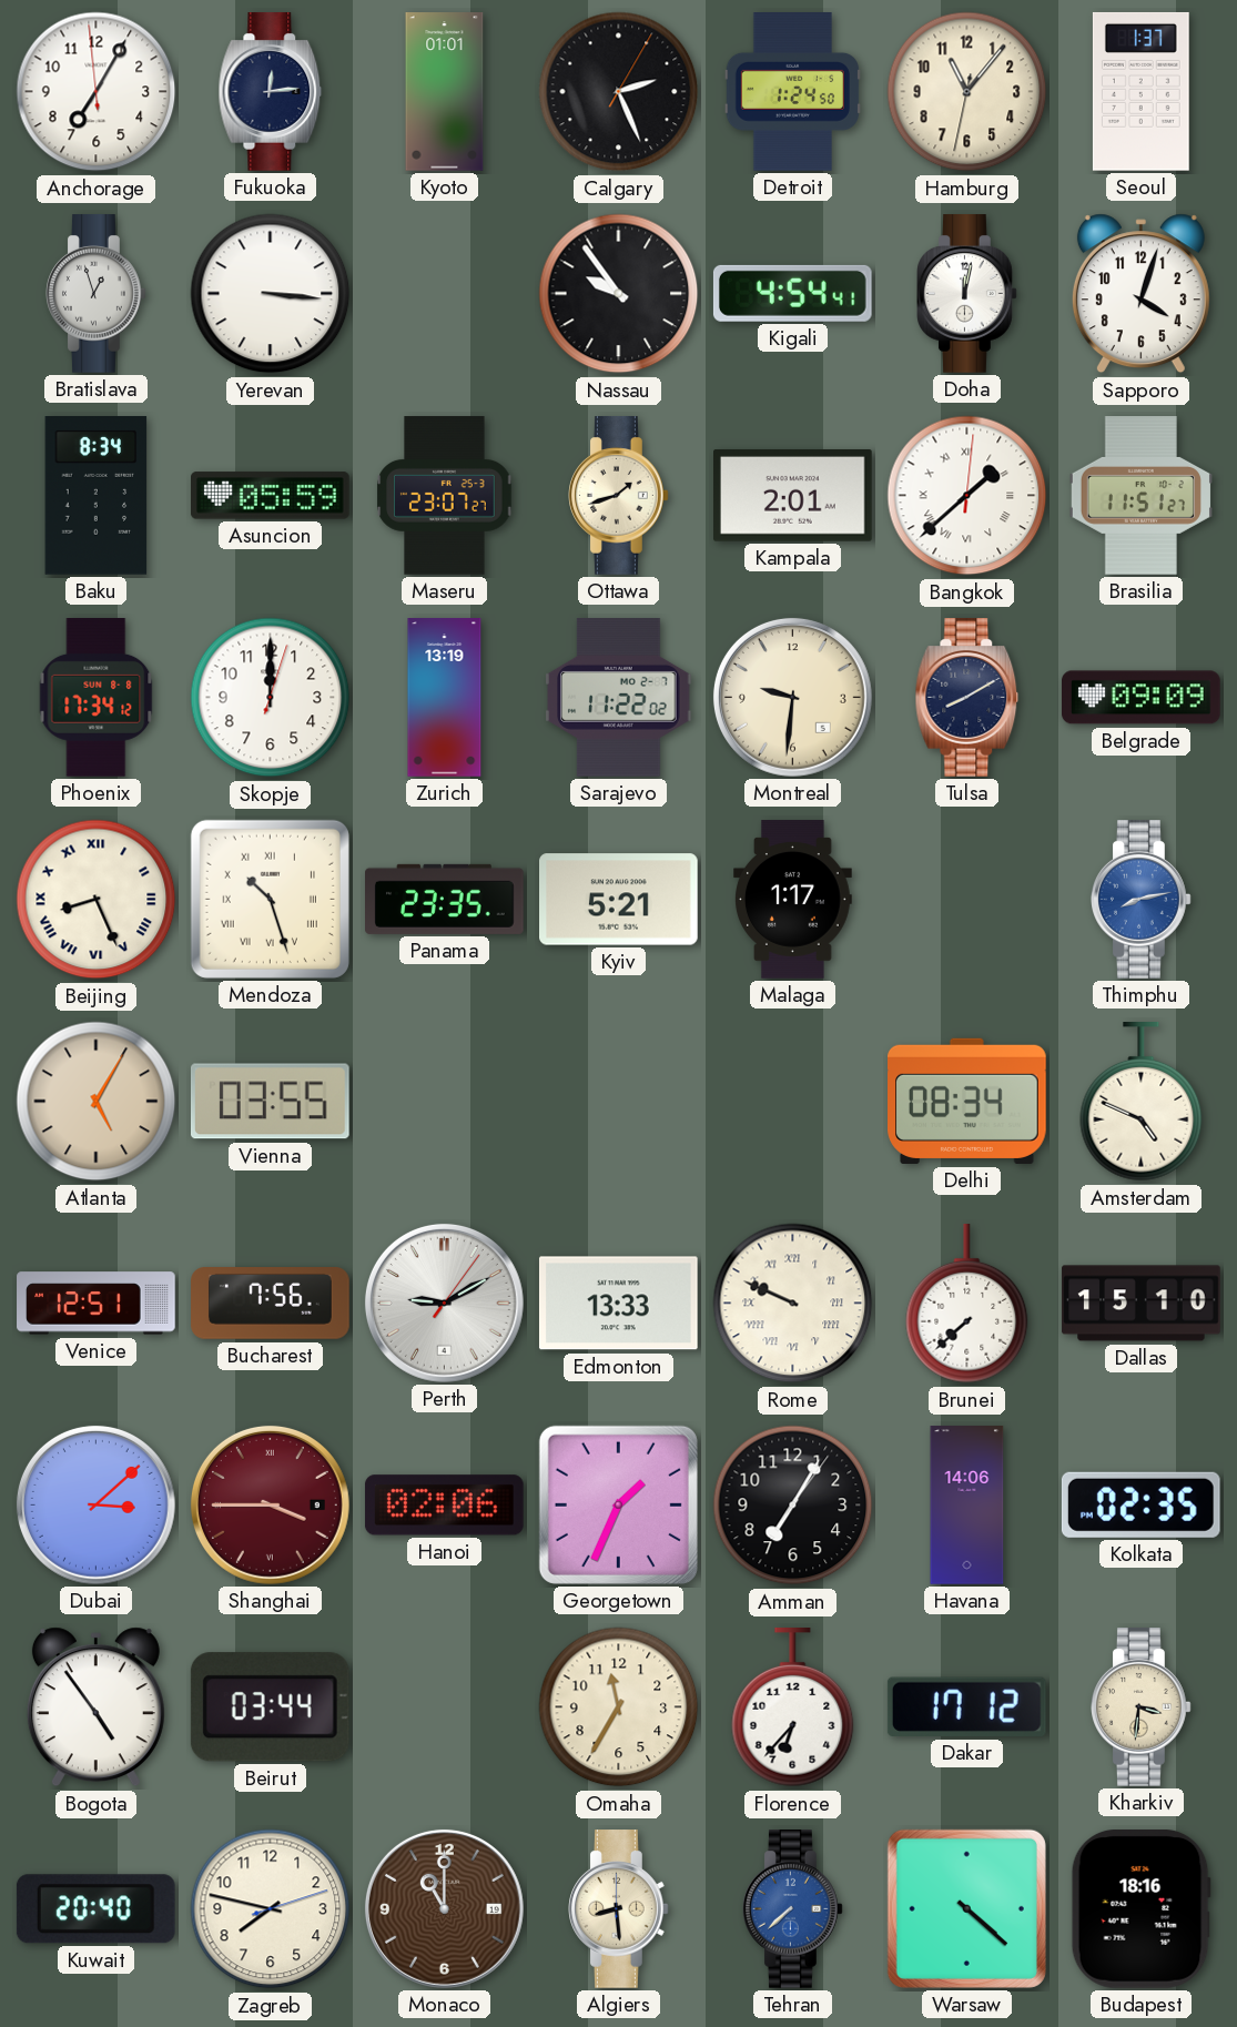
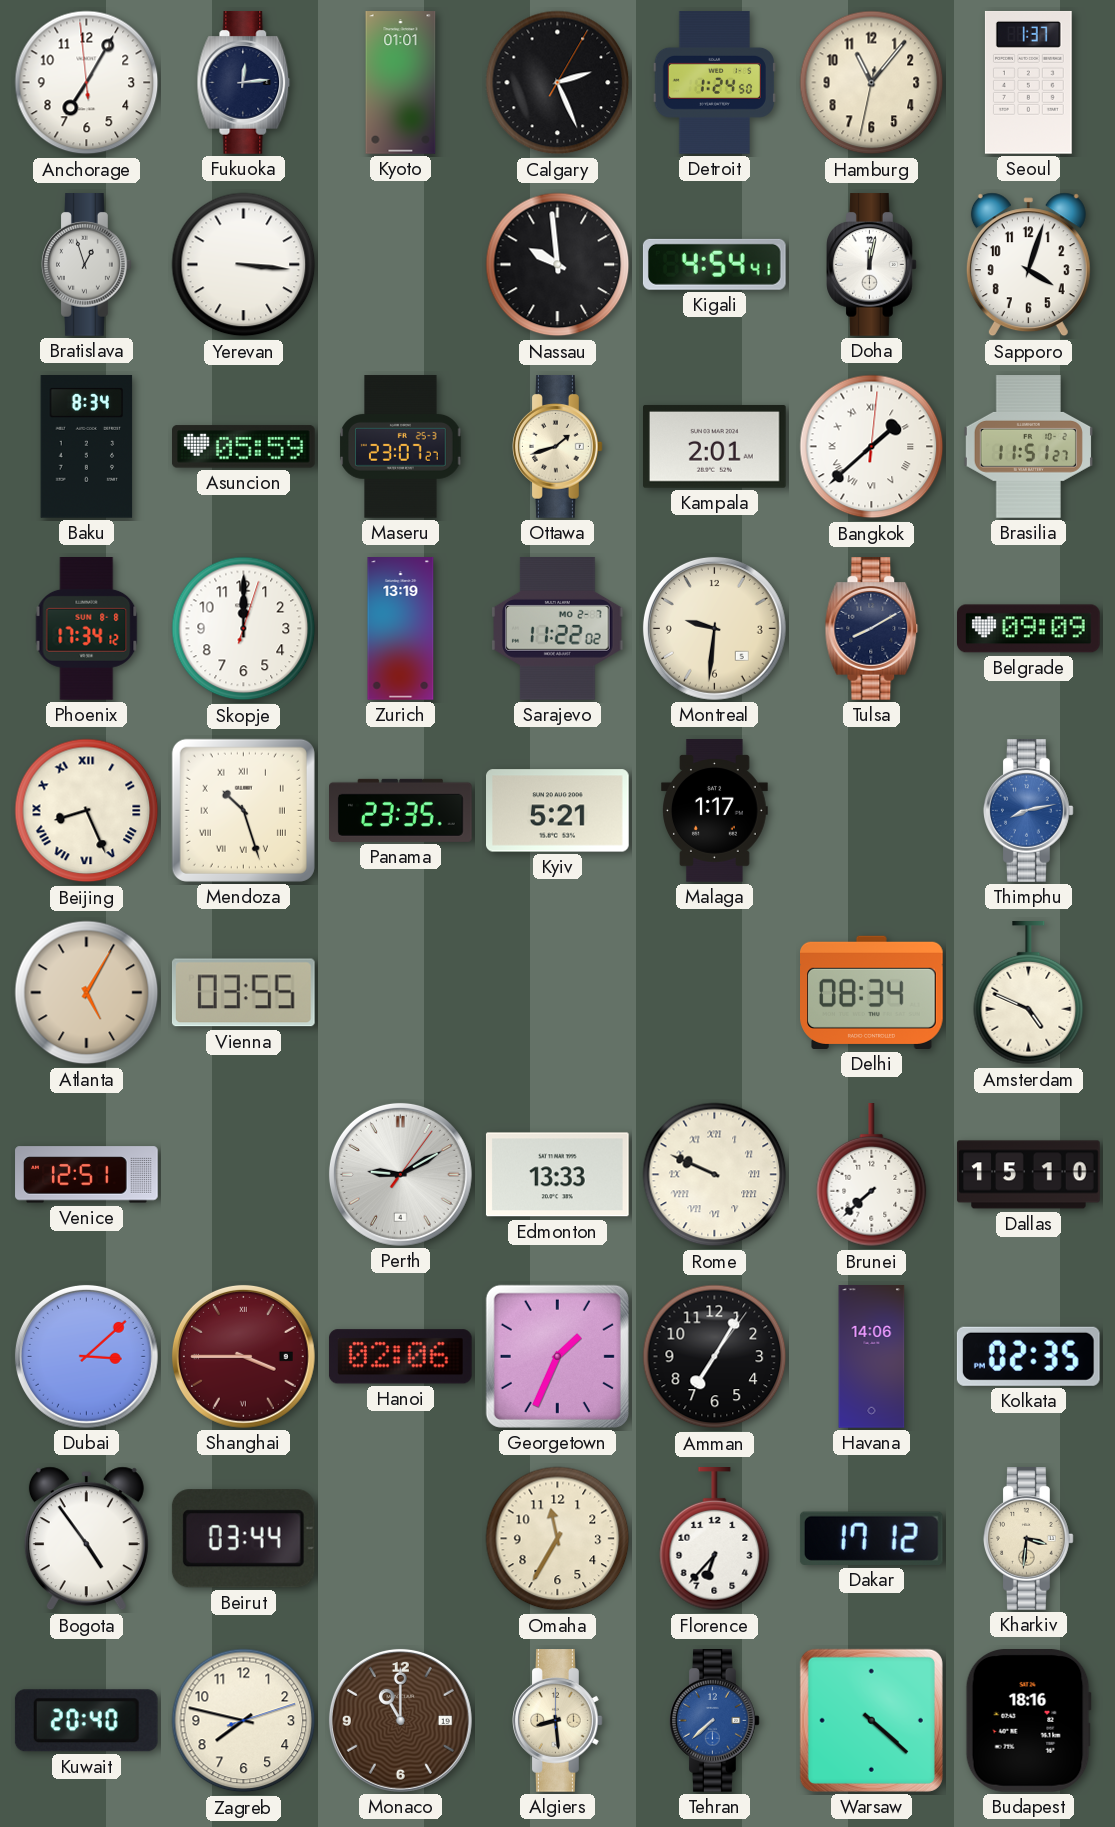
Nassau: 9:54 -> 9:59
Bucharest: 7:56 -> none
